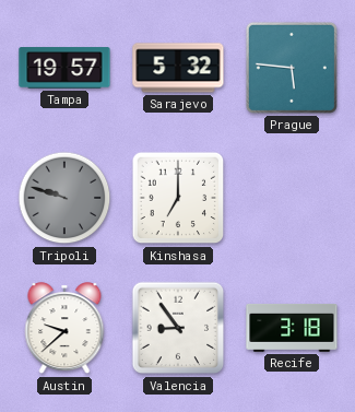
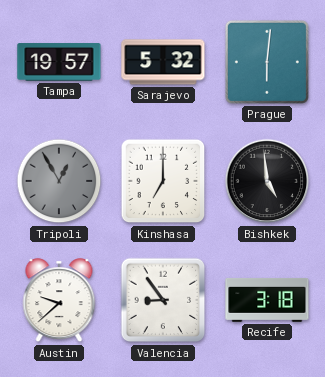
Prague: 5:46 -> 6:01
Tripoli: 9:48 -> 12:55
Bishkek: none -> 4:59
